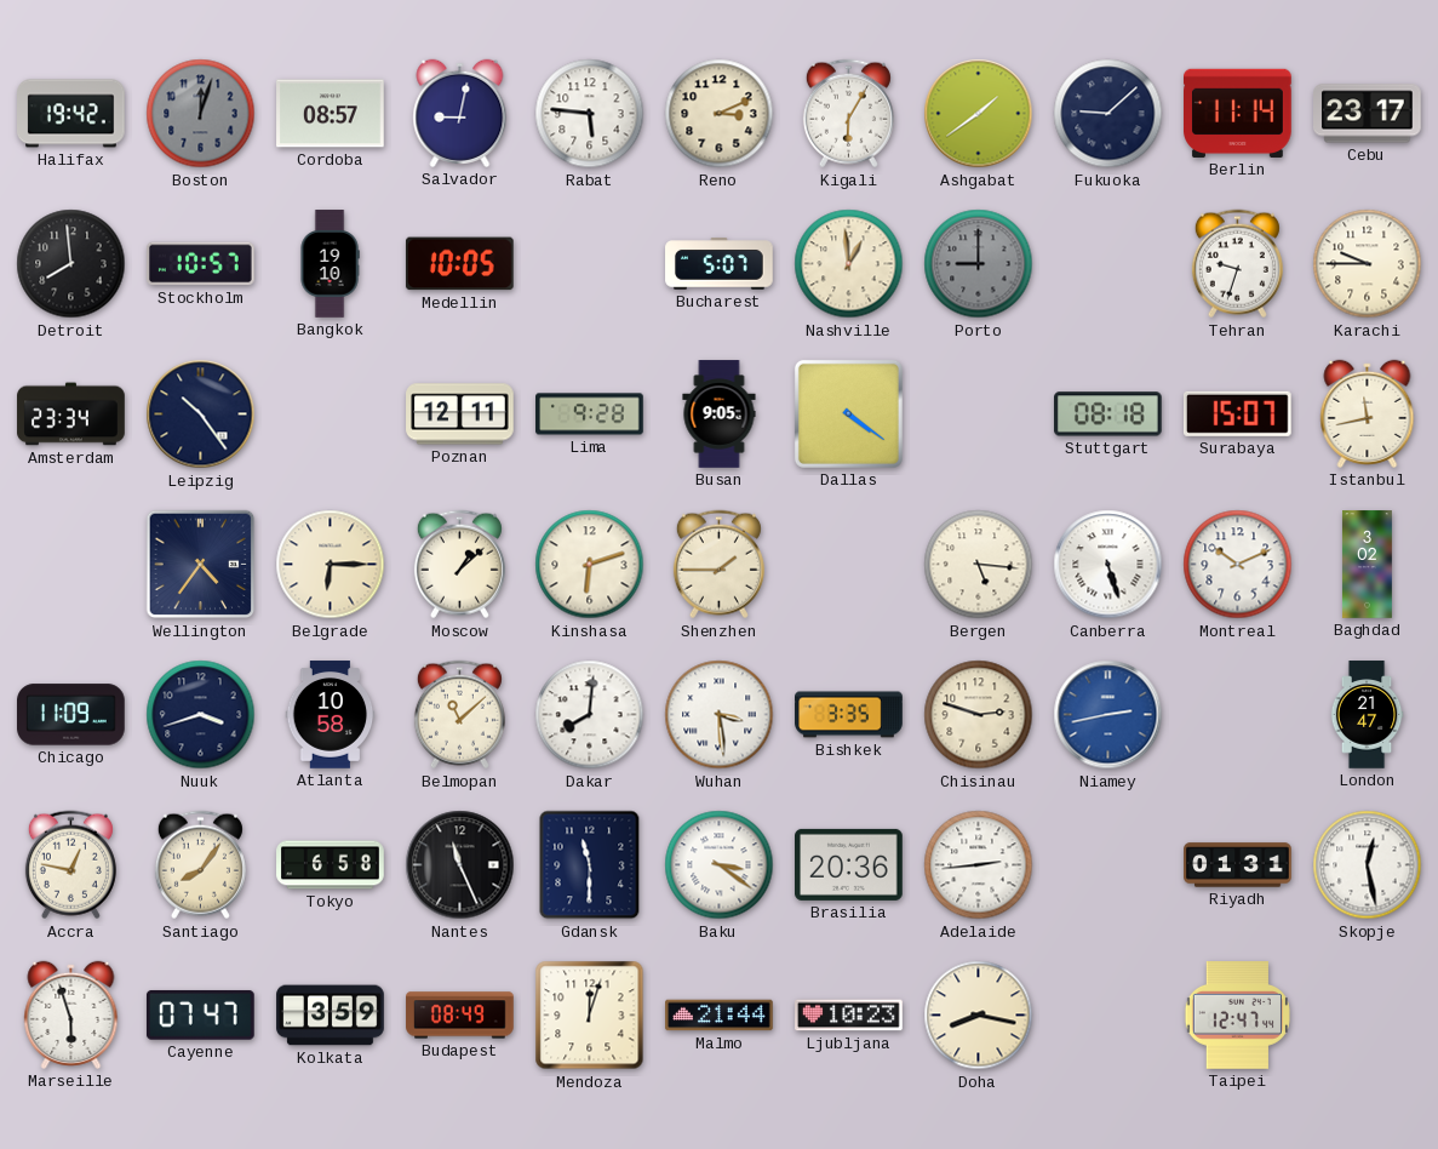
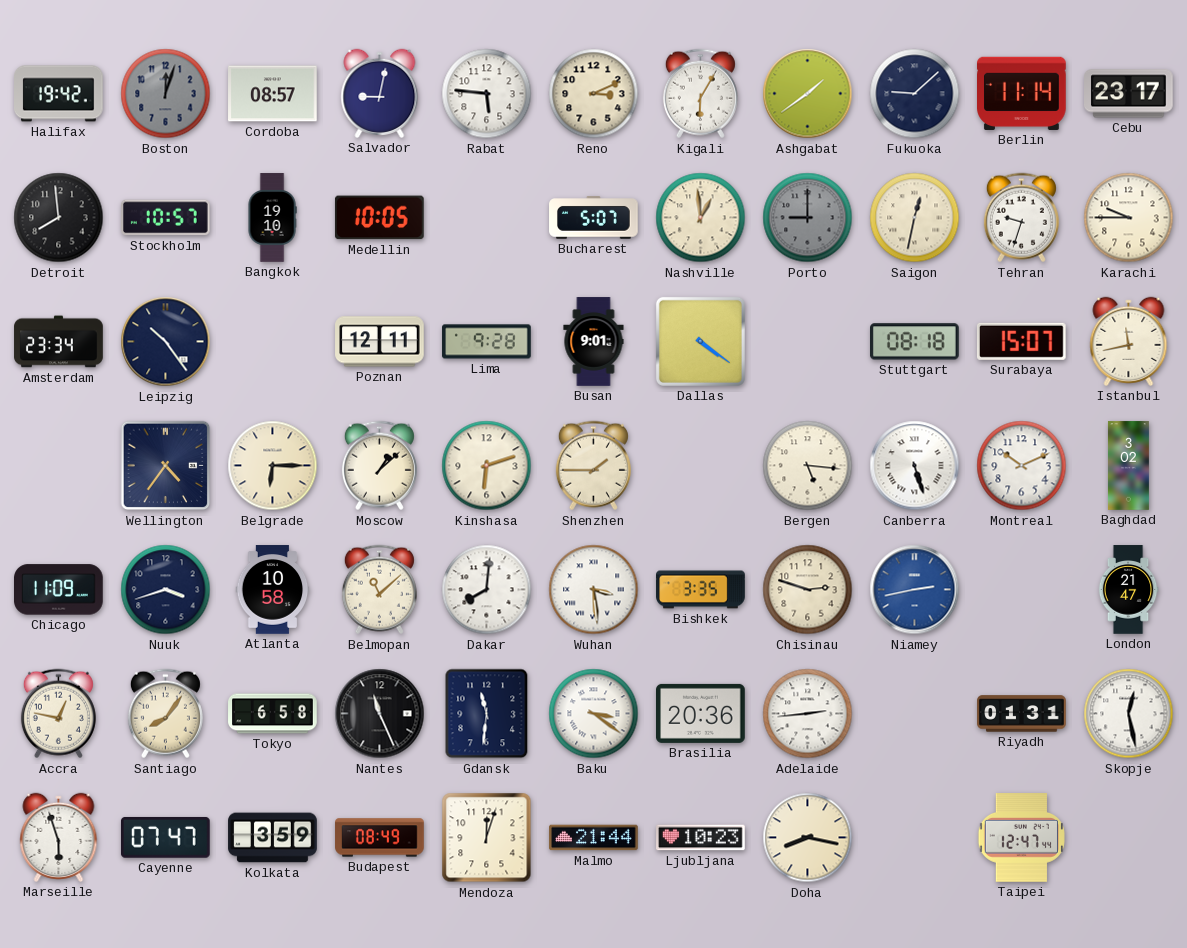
Saigon: none -> 12:32
Busan: 9:05 -> 9:01
Gdansk: 11:30 -> 11:31
